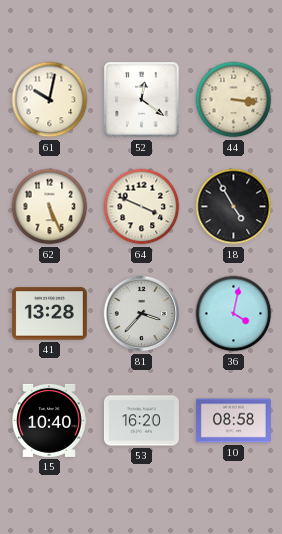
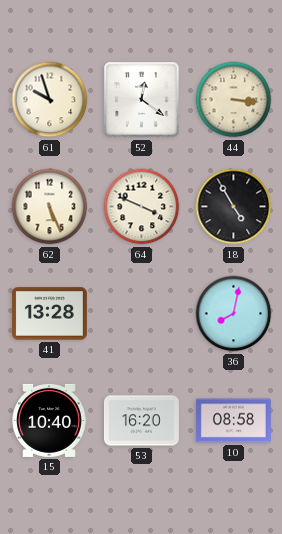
61: 10:02 -> 9:57
81: 3:37 -> none
36: 4:02 -> 8:02
